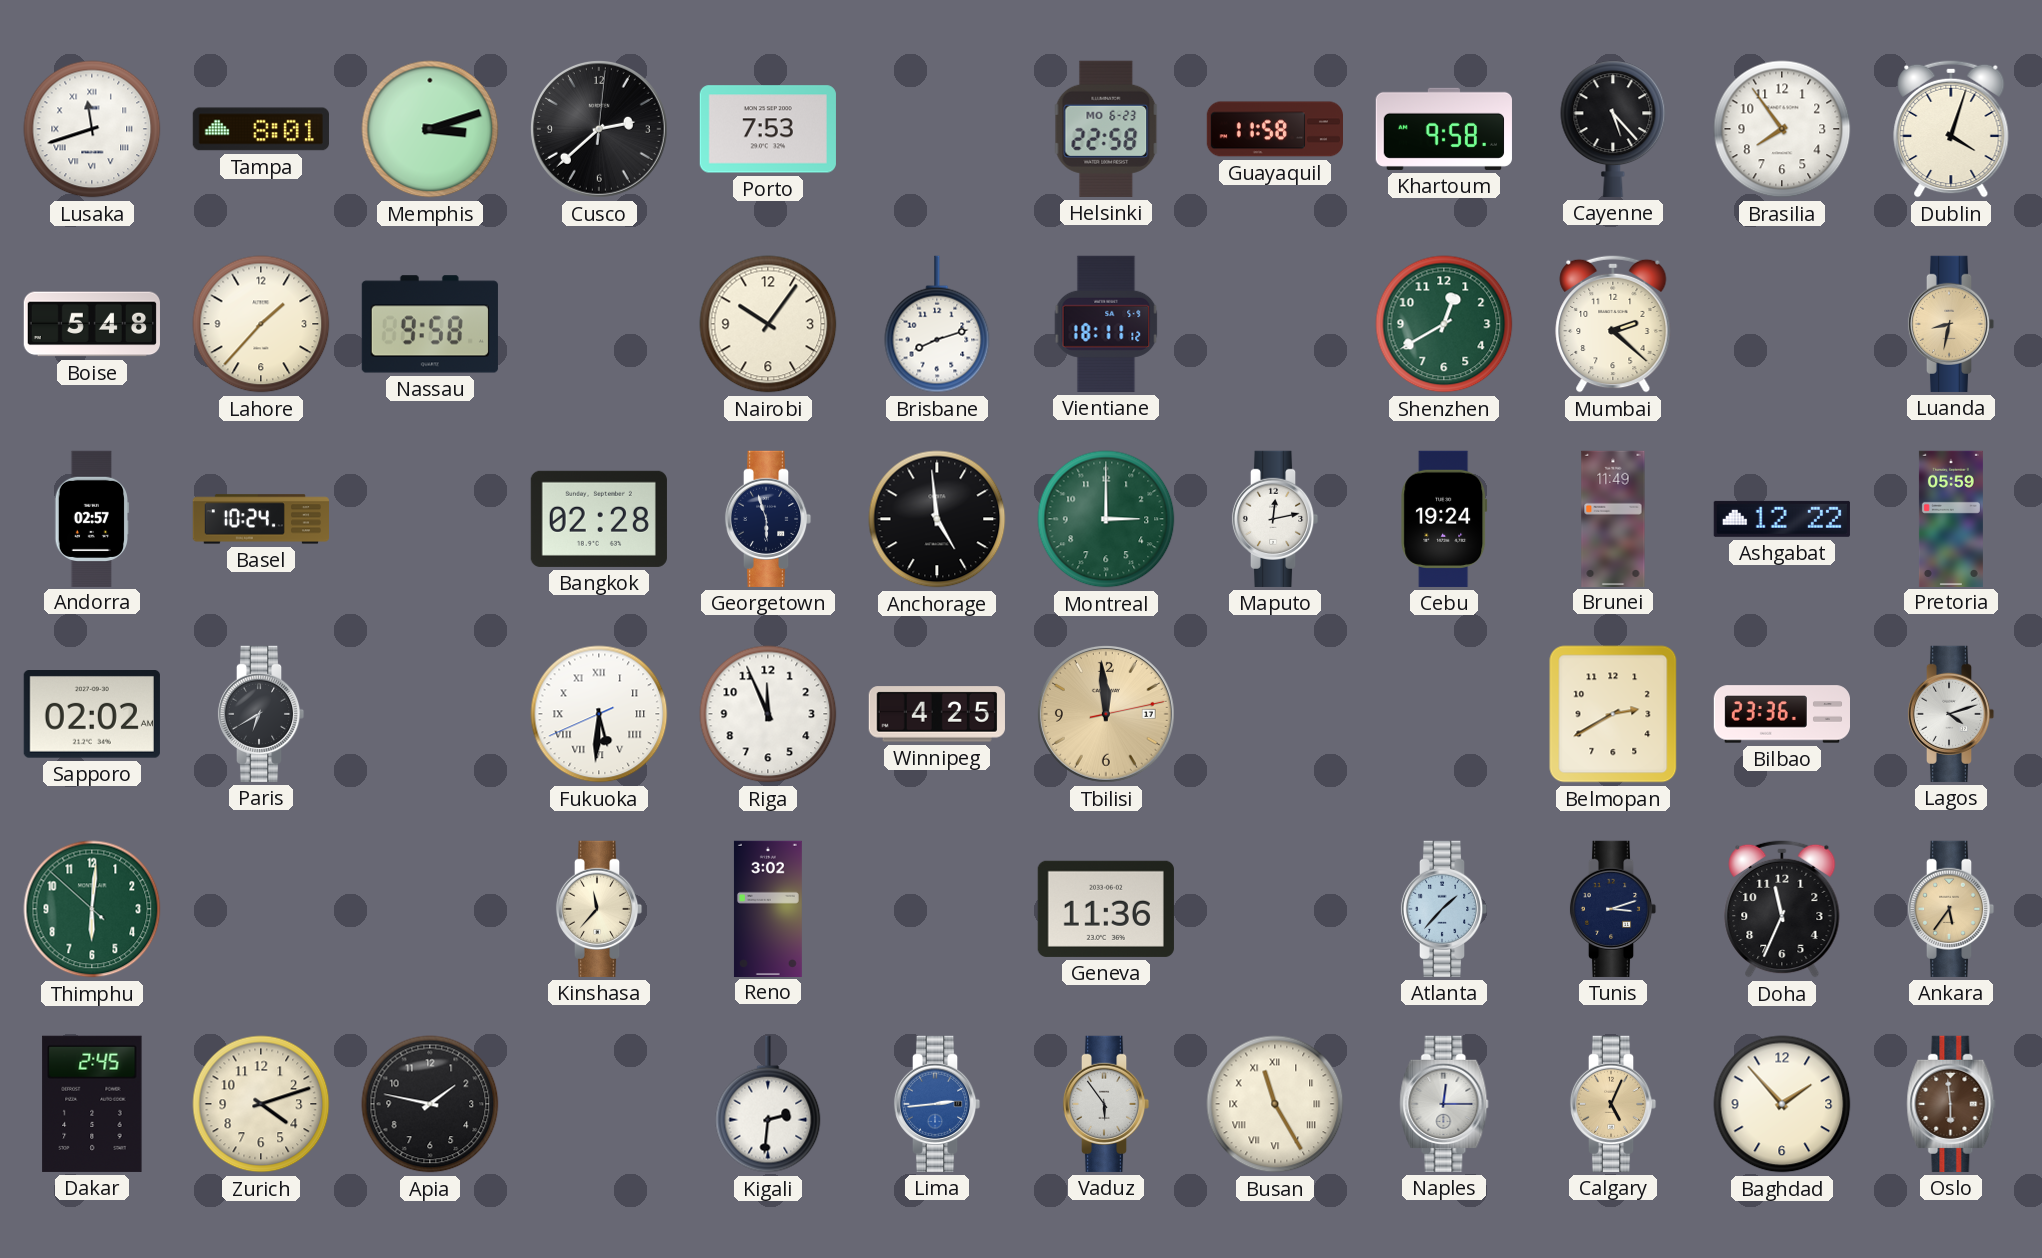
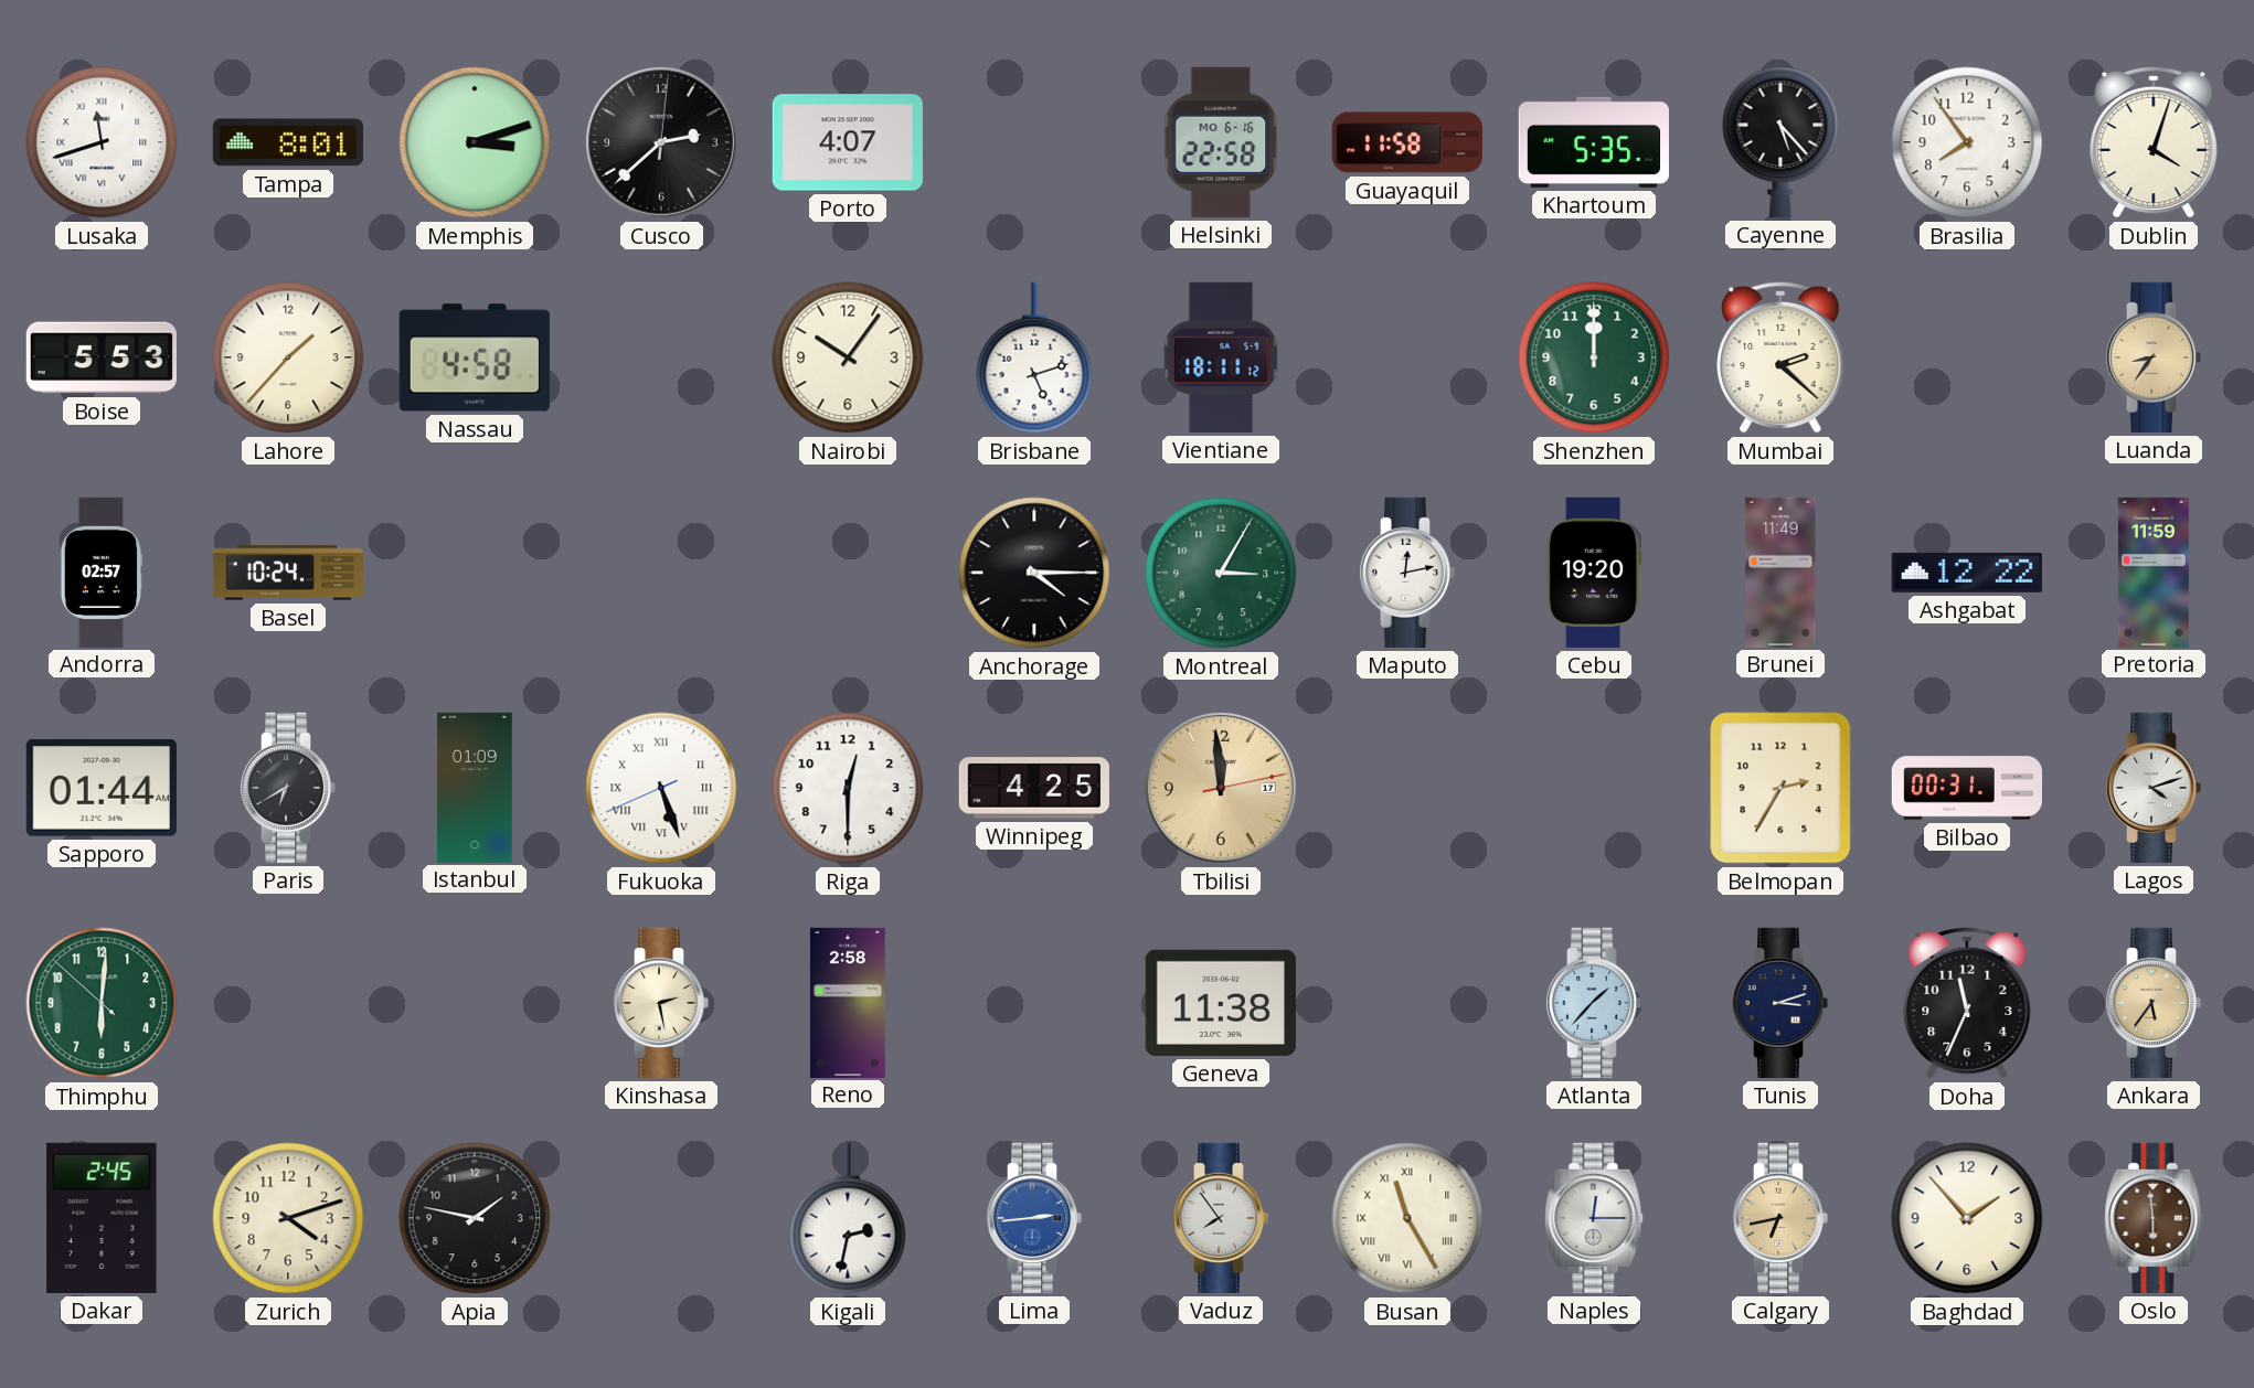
Porto: 7:53 -> 4:07
Helsinki date: MO 6-23 -> MO 6-16
Khartoum: 9:58 -> 5:35
Boise: 5:48 -> 5:53
Nassau: 9:58 -> 4:58
Brisbane: 8:12 -> 5:12
Shenzhen: 12:40 -> 12:00
Luanda: 8:32 -> 8:36
Bangkok: 02:28 -> none
Georgetown: 5:57 -> none
Anchorage: 4:59 -> 4:15
Montreal: 3:00 -> 3:05
Cebu: 19:24 -> 19:20
Pretoria: 05:59 -> 11:59
Sapporo: 02:02 -> 01:44
Istanbul: none -> 01:09
Fukuoka: 5:30 -> 5:26
Riga: 11:56 -> 12:30
Belmopan: 2:40 -> 2:35
Bilbao: 23:36 -> 00:31
Kinshasa: 11:37 -> 2:28
Reno: 3:02 -> 2:58
Geneva: 11:36 -> 11:38
Kigali: 2:31 -> 2:32
Vaduz: 5:54 -> 7:54
Calgary: 5:04 -> 6:43
